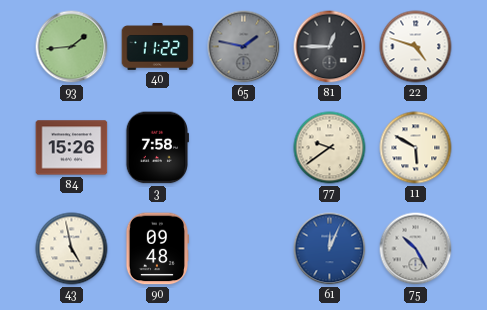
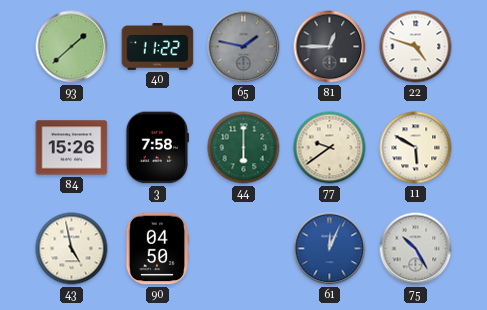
93: 1:44 -> 1:38
44: none -> 6:00
90: 09:48 -> 04:50
